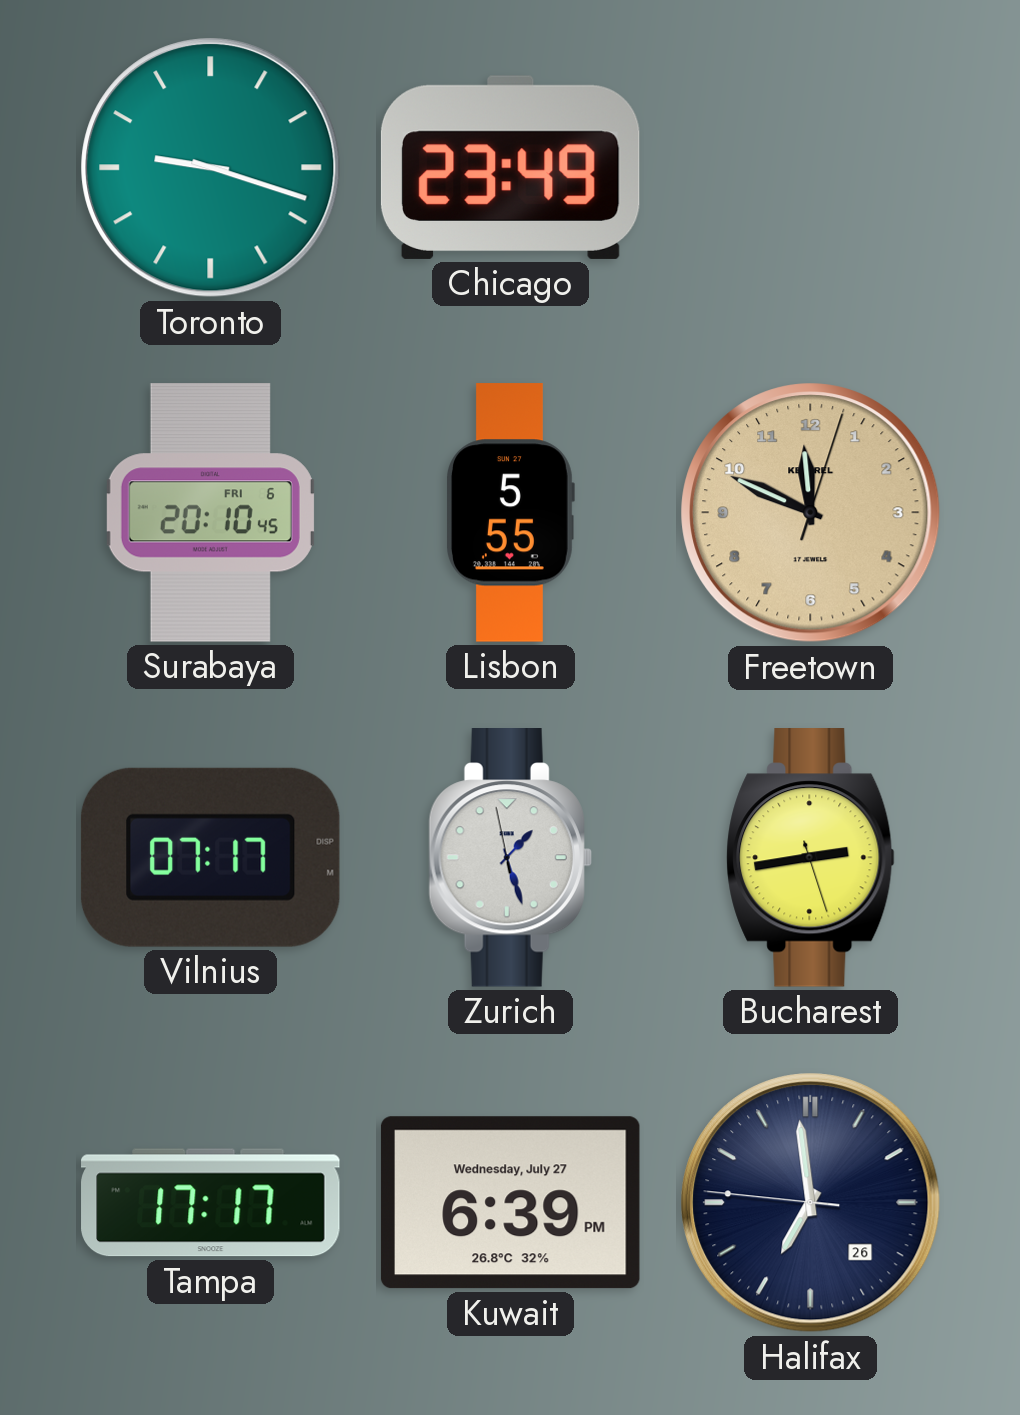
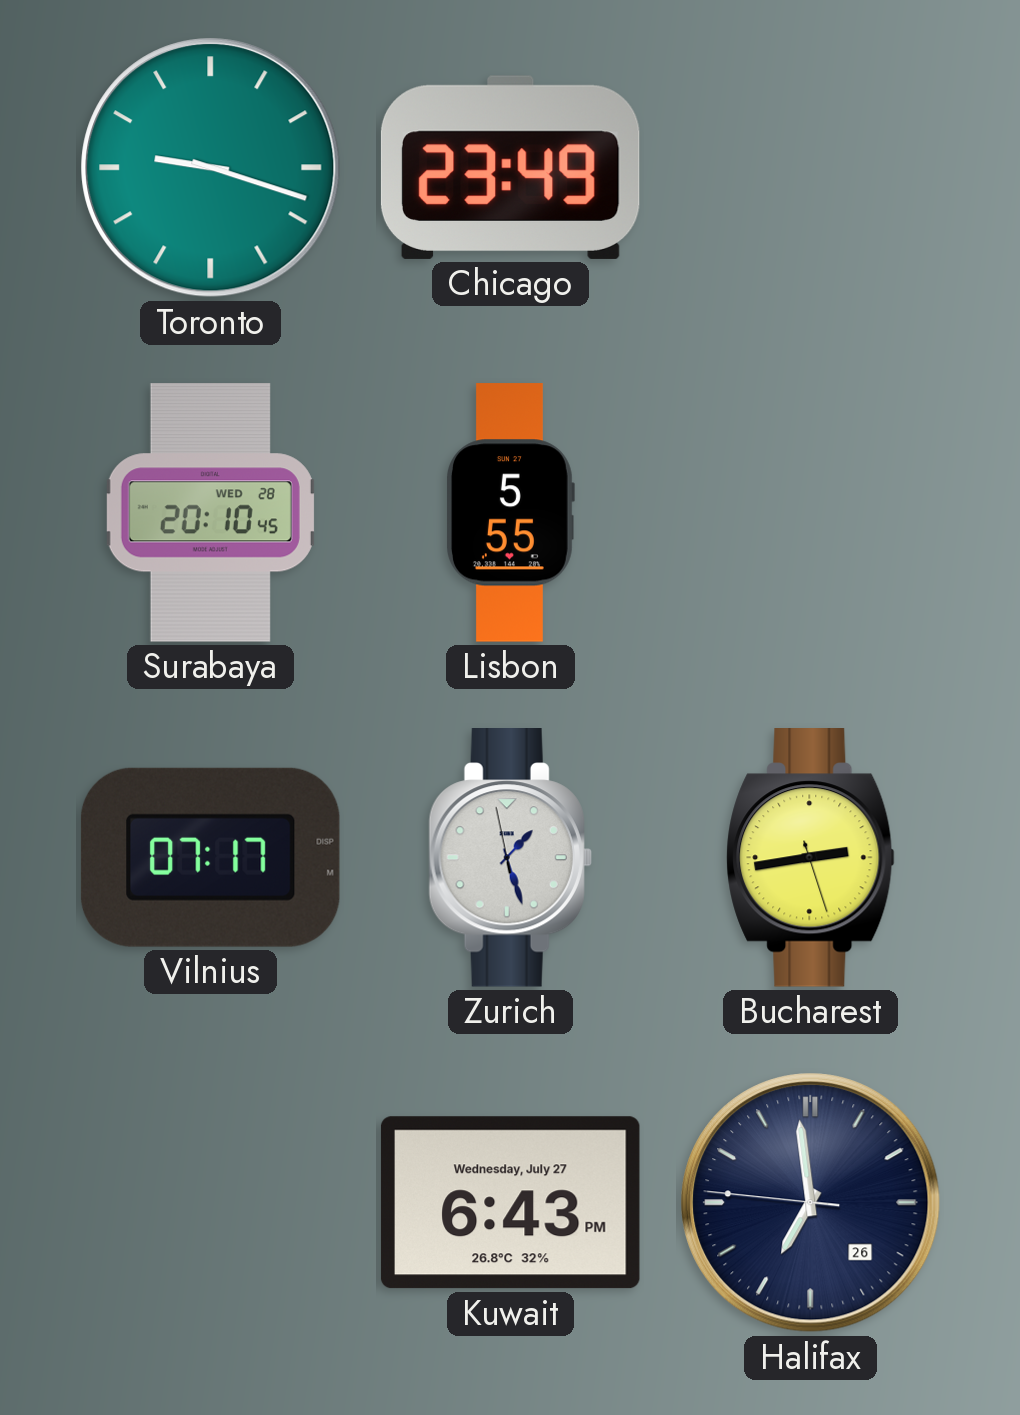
Surabaya date: FRI 6 -> WED 28
Freetown: 11:49 -> none
Tampa: 17:17 -> none
Kuwait: 6:39 -> 6:43
